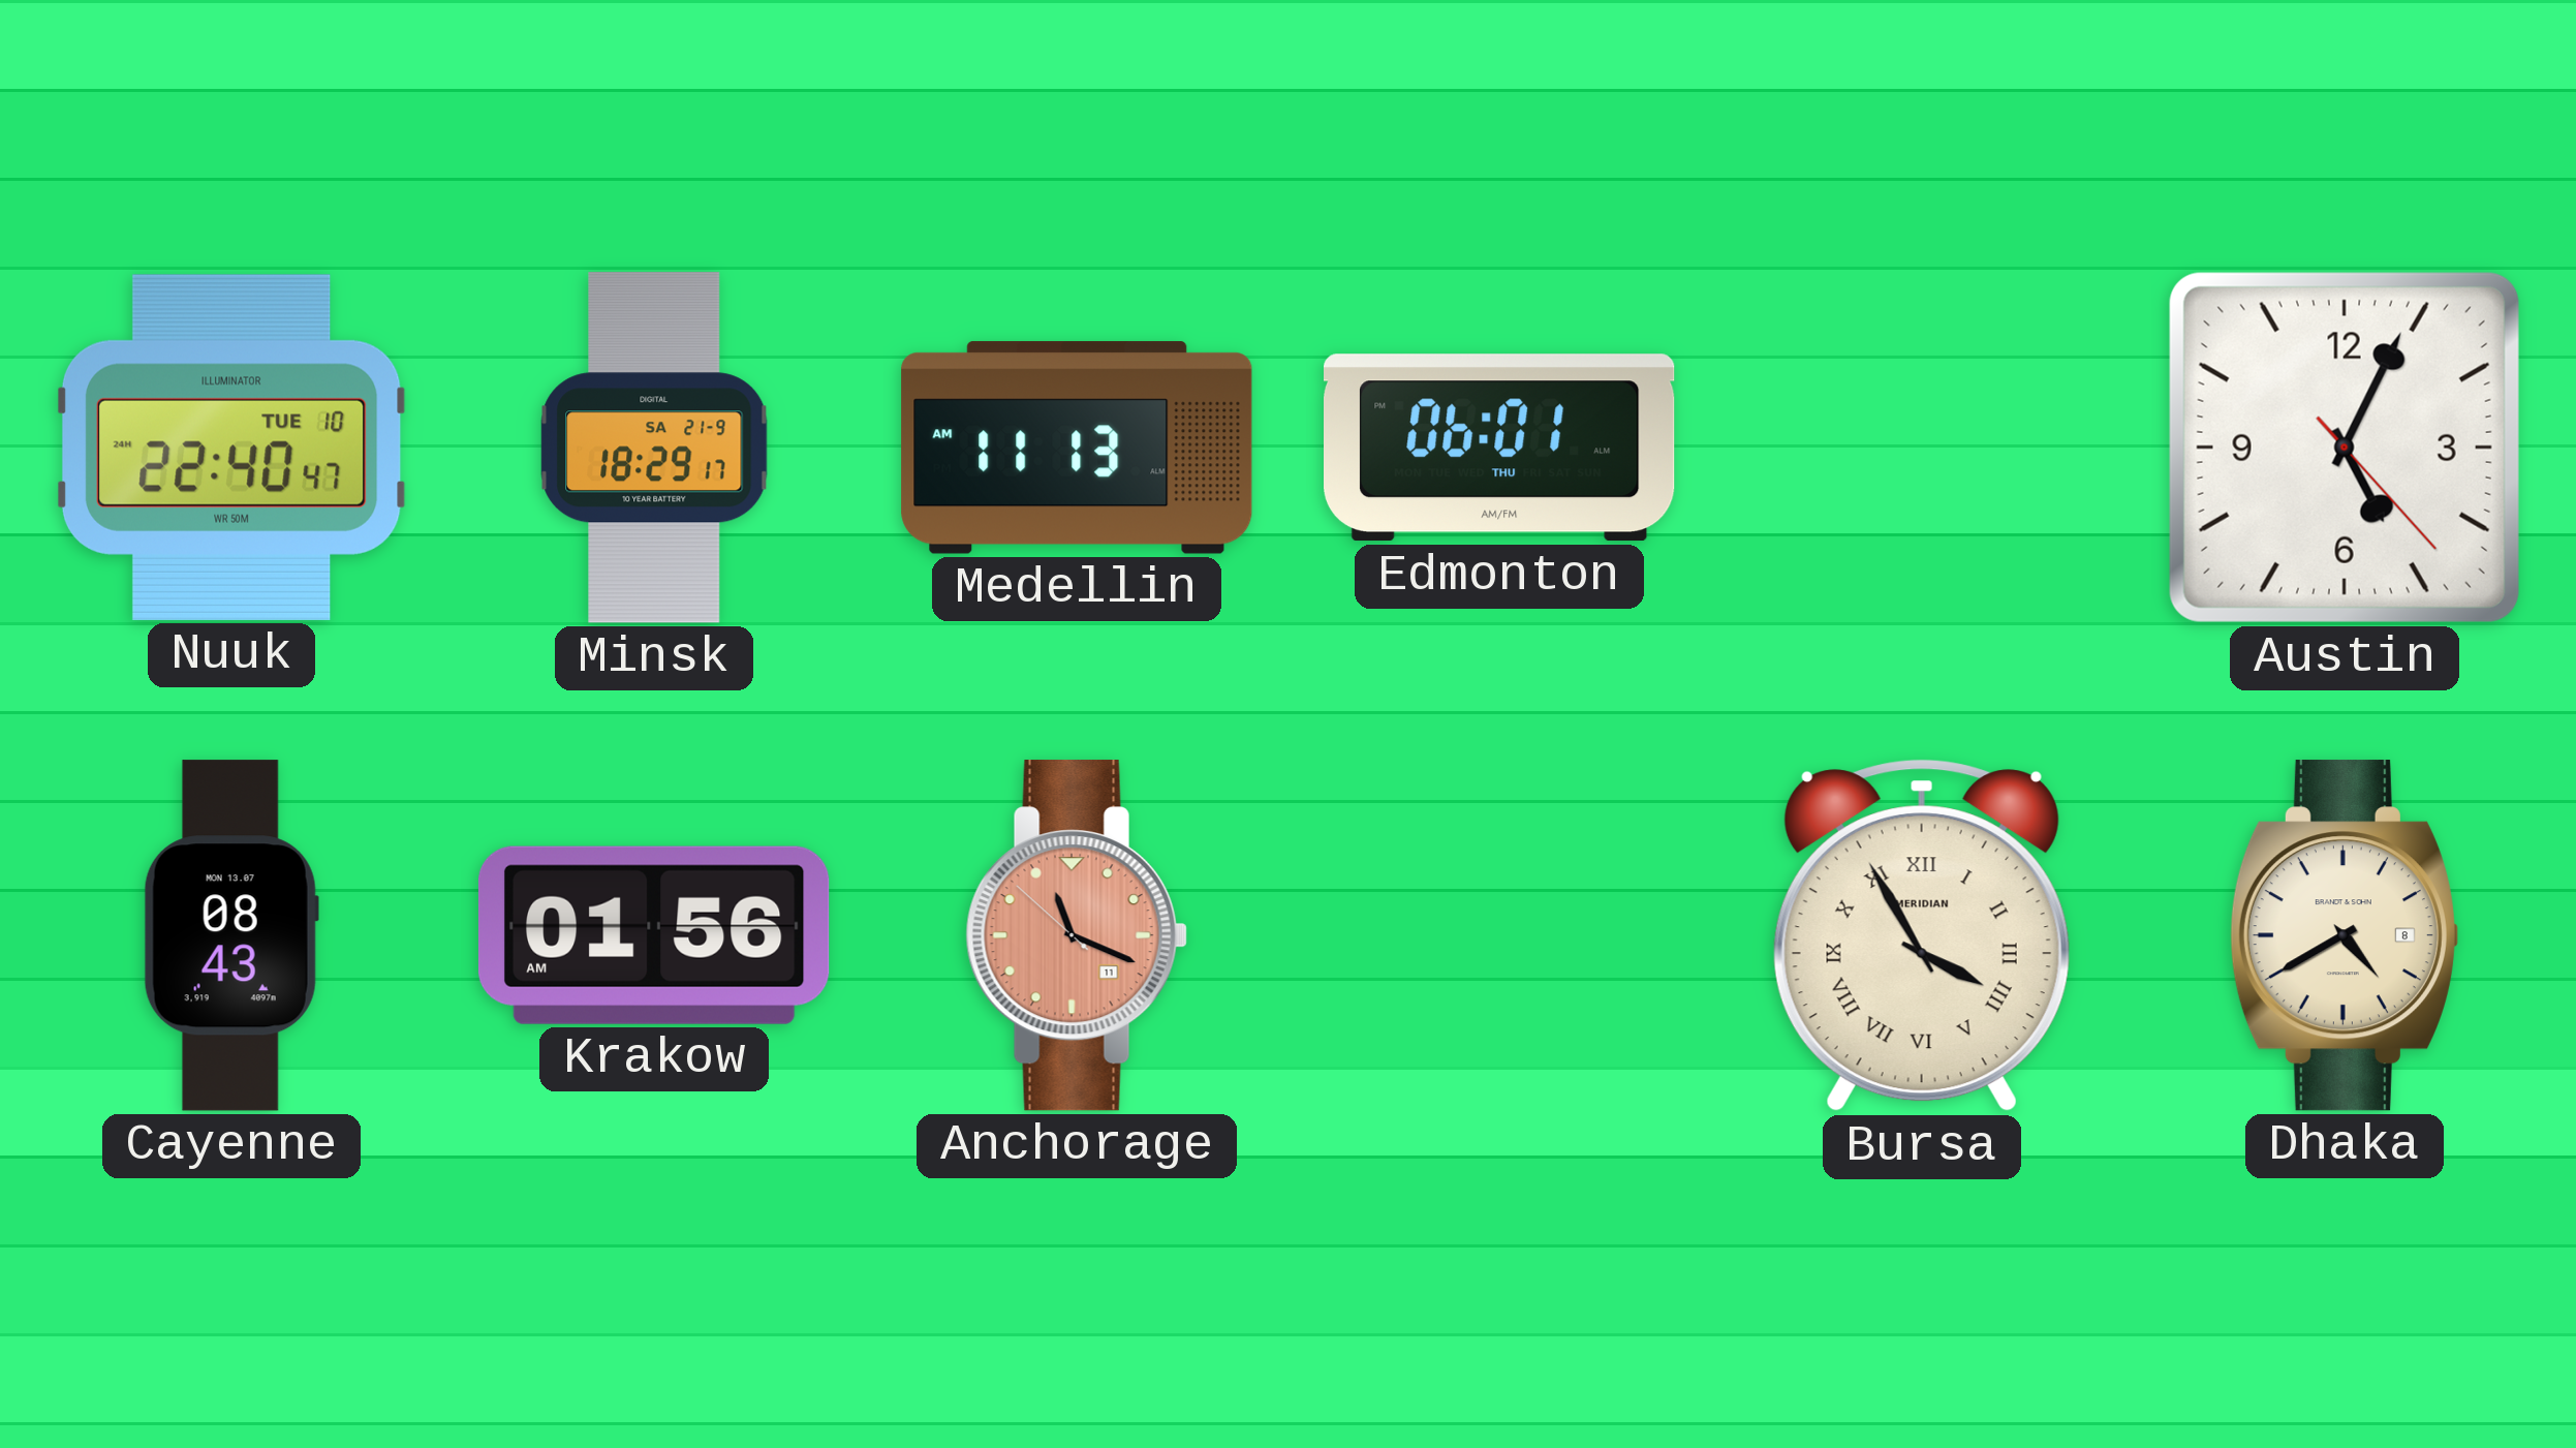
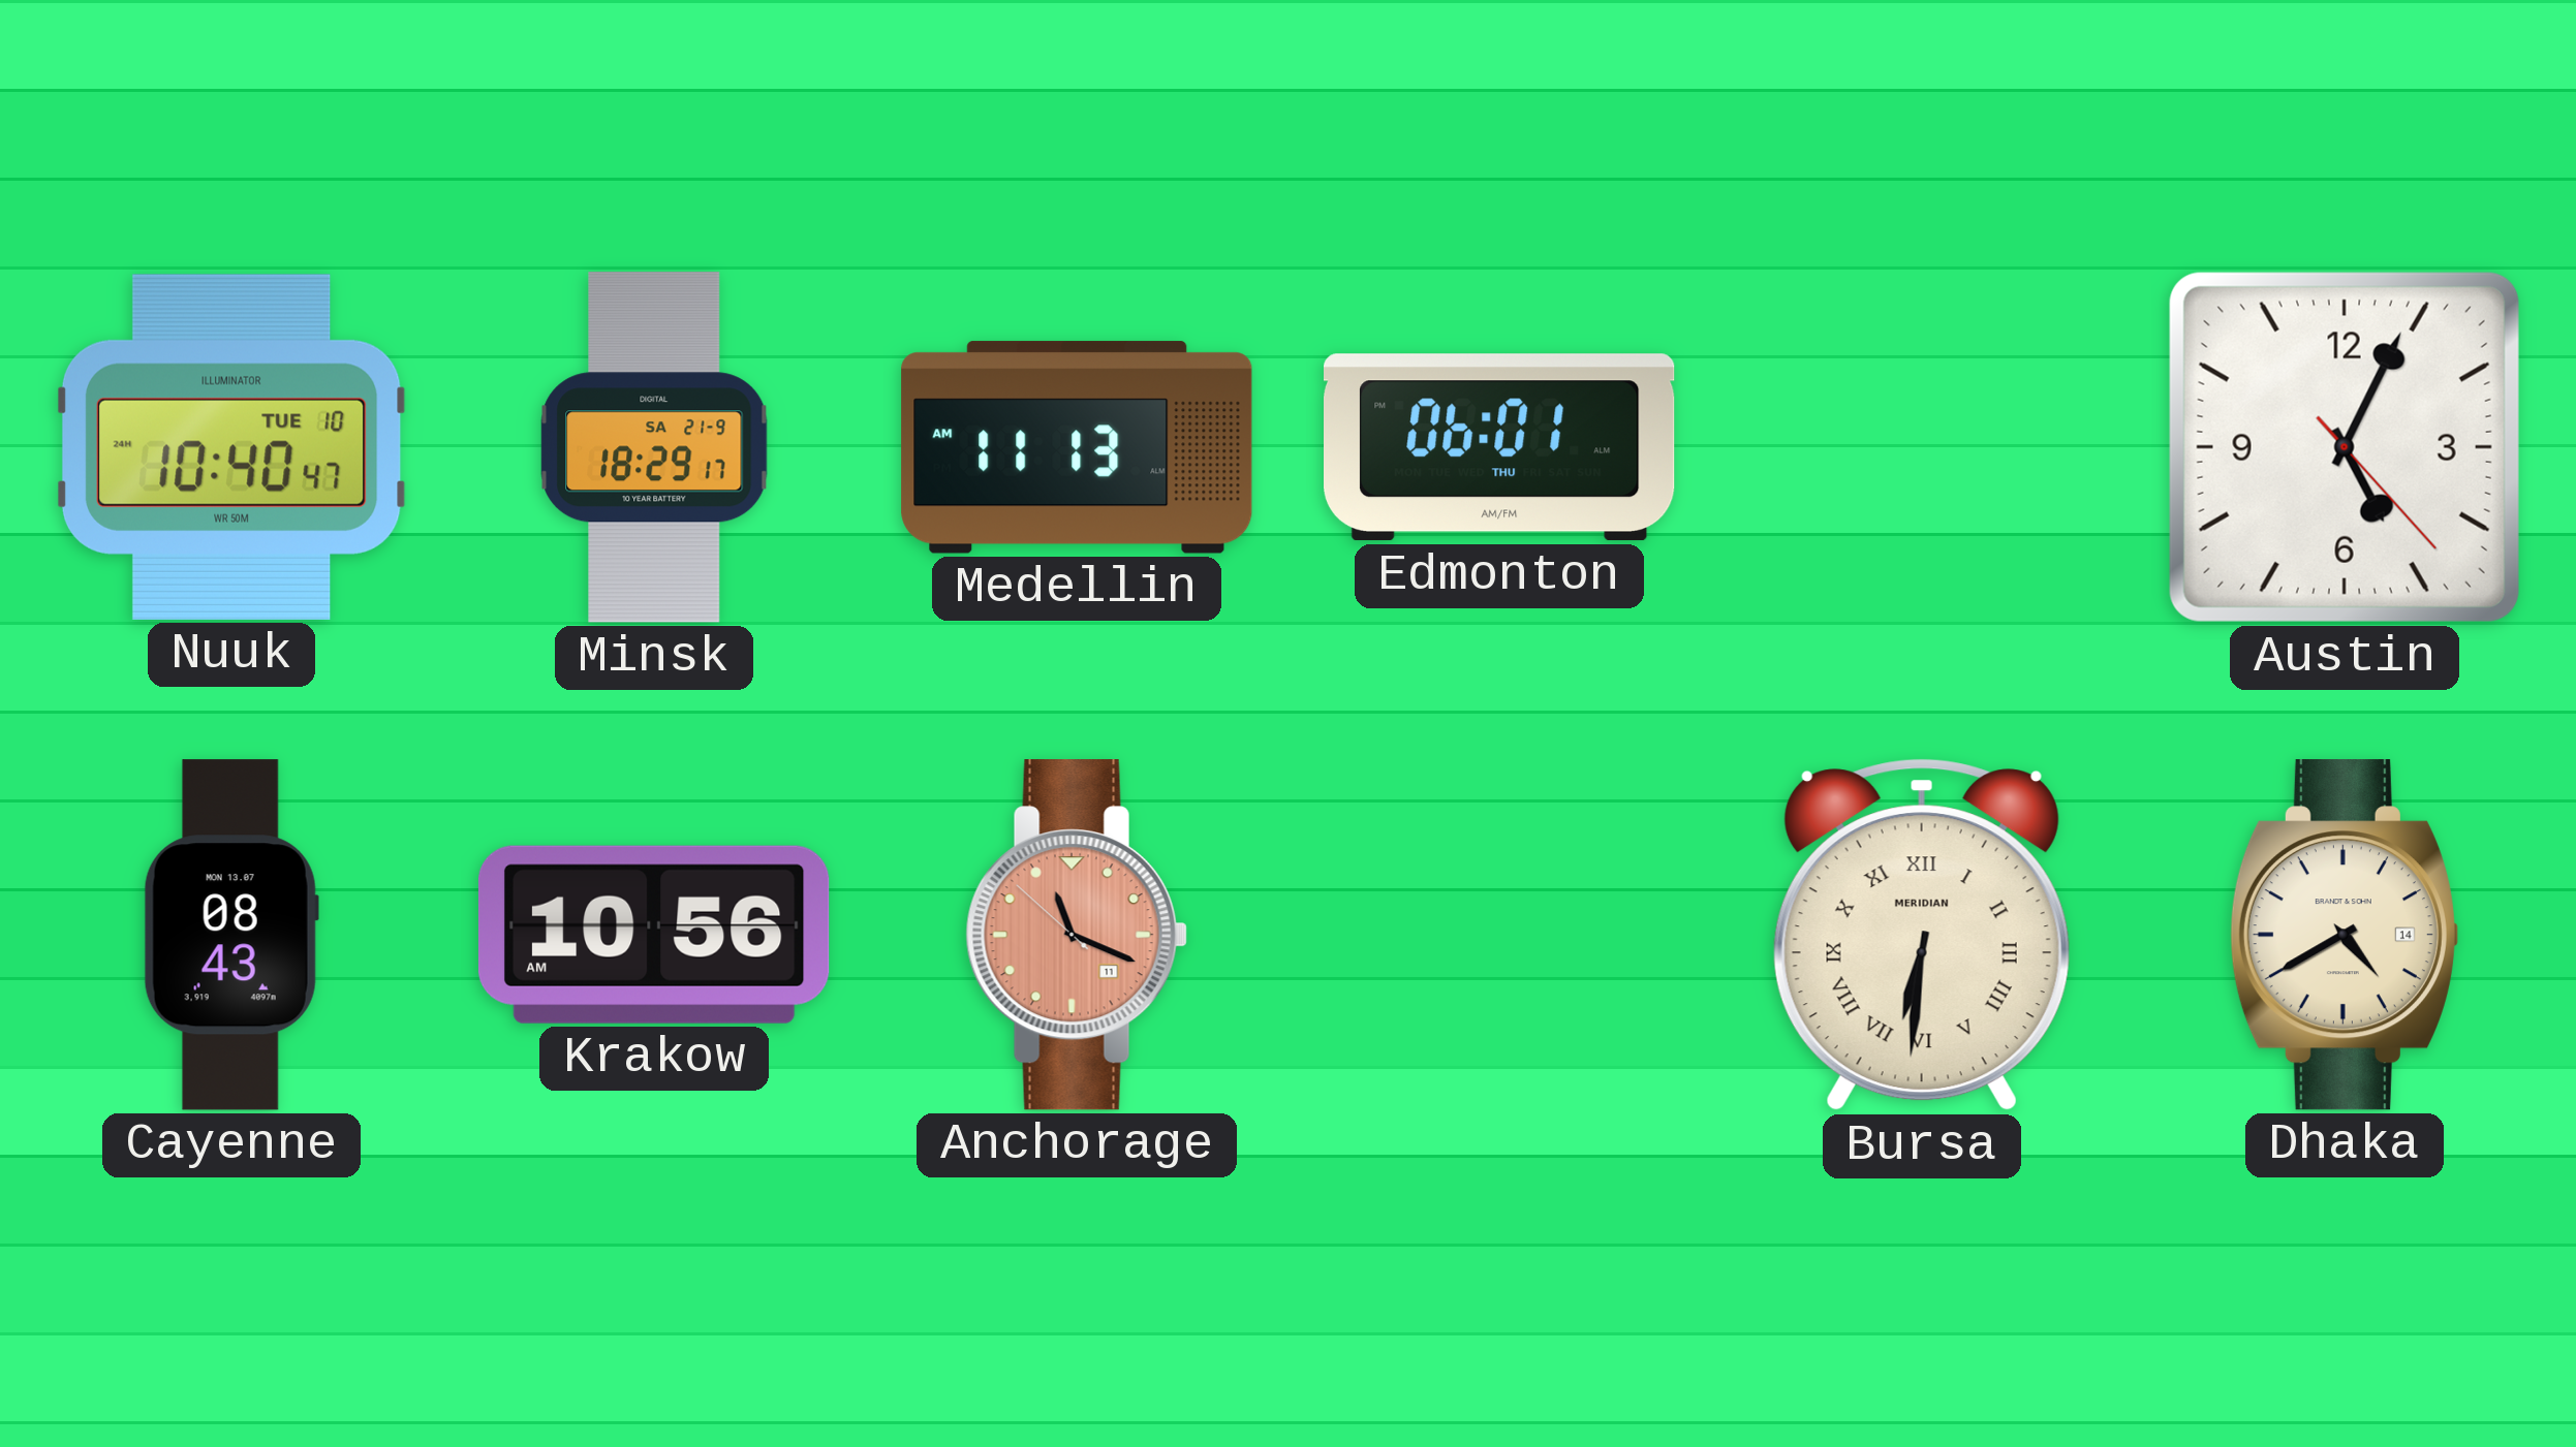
Nuuk: 22:40 -> 10:40
Krakow: 01:56 -> 10:56
Bursa: 3:55 -> 6:31
Dhaka date: 8 -> 14
